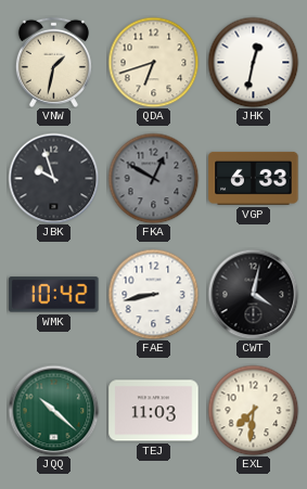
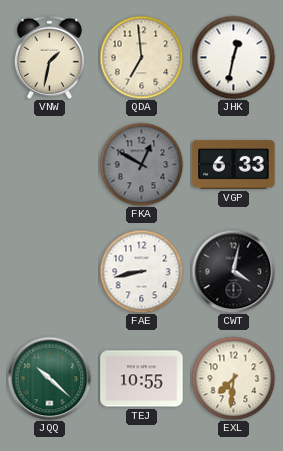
QDA: 6:42 -> 6:59
JBK: 9:57 -> none
WMK: 10:42 -> none
TEJ: 11:03 -> 10:55
